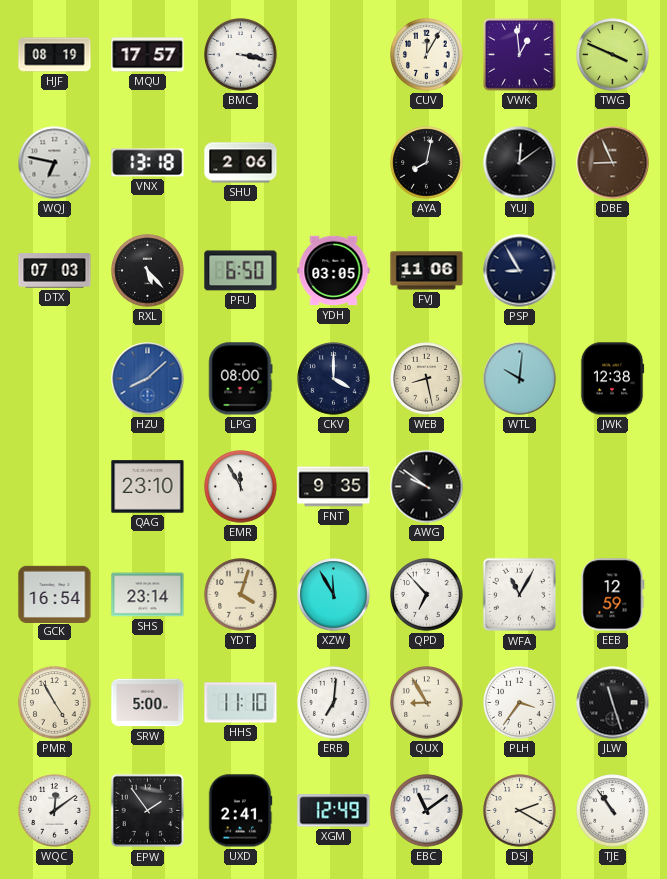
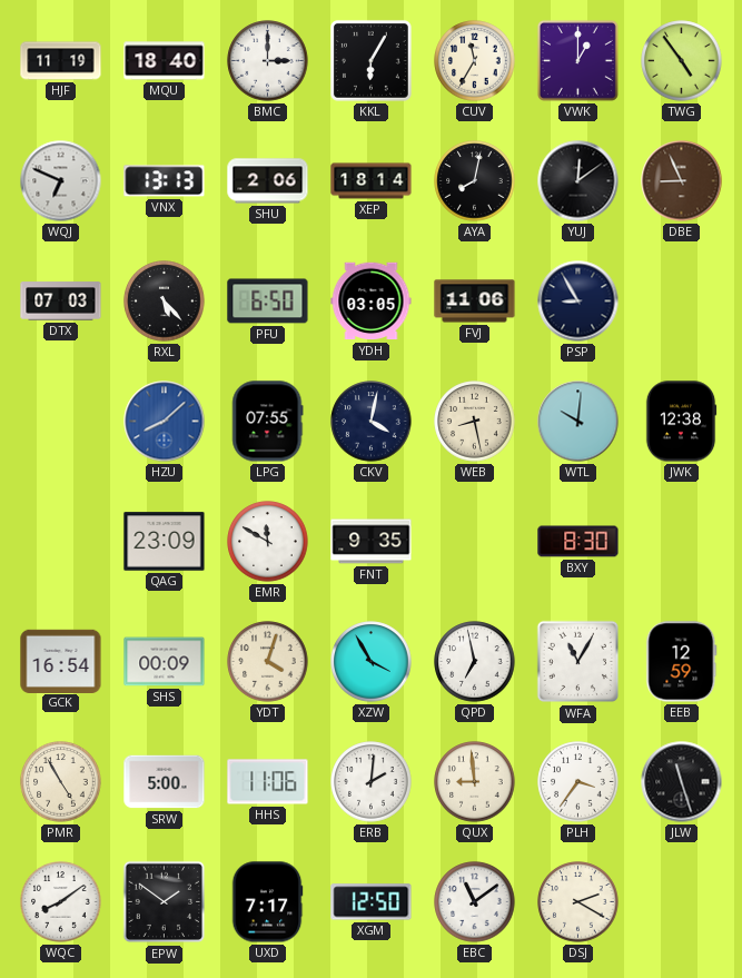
HJF: 08:19 -> 11:19
MQU: 17:57 -> 18:40
BMC: 3:17 -> 3:00
KKL: none -> 6:05
CUV: 12:05 -> 11:35
VWK: 12:59 -> 1:00
TWG: 3:49 -> 4:54
WQJ: 6:47 -> 6:49
VNX: 13:18 -> 13:13
XEP: none -> 18:14
LPG: 08:00 -> 07:55
CKV: 4:00 -> 4:02
QAG: 23:10 -> 23:09
EMR: 11:55 -> 11:50
AWG: 9:51 -> none
BXY: none -> 8:30
SHS: 23:14 -> 00:09
XZW: 11:55 -> 3:55
QPD: 6:53 -> 6:58
HHS: 11:10 -> 11:06
ERB: 7:01 -> 2:01
QUX: 8:55 -> 8:59
WQC: 12:09 -> 8:09
EPW: 1:54 -> 1:51
UXD: 2:41 -> 7:17
XGM: 12:49 -> 12:50
TJE: 10:54 -> none
